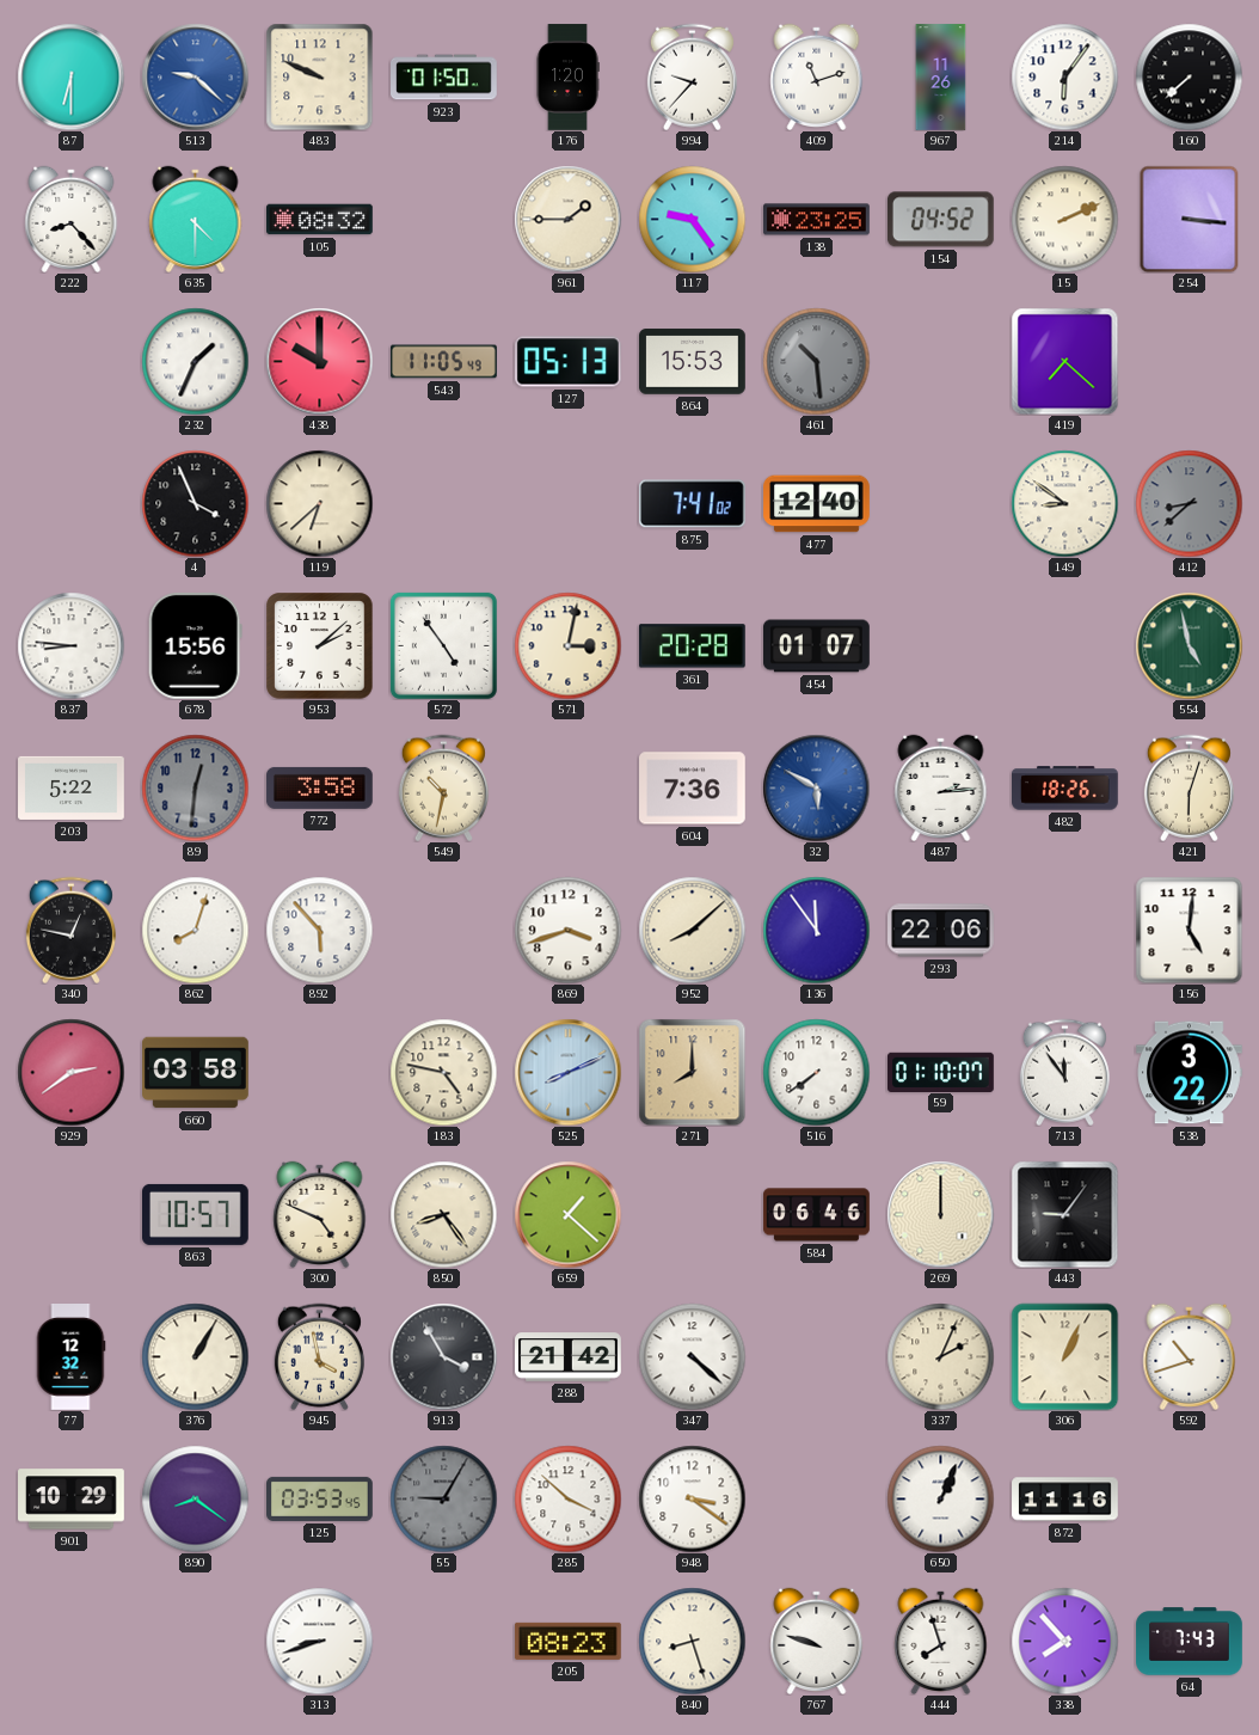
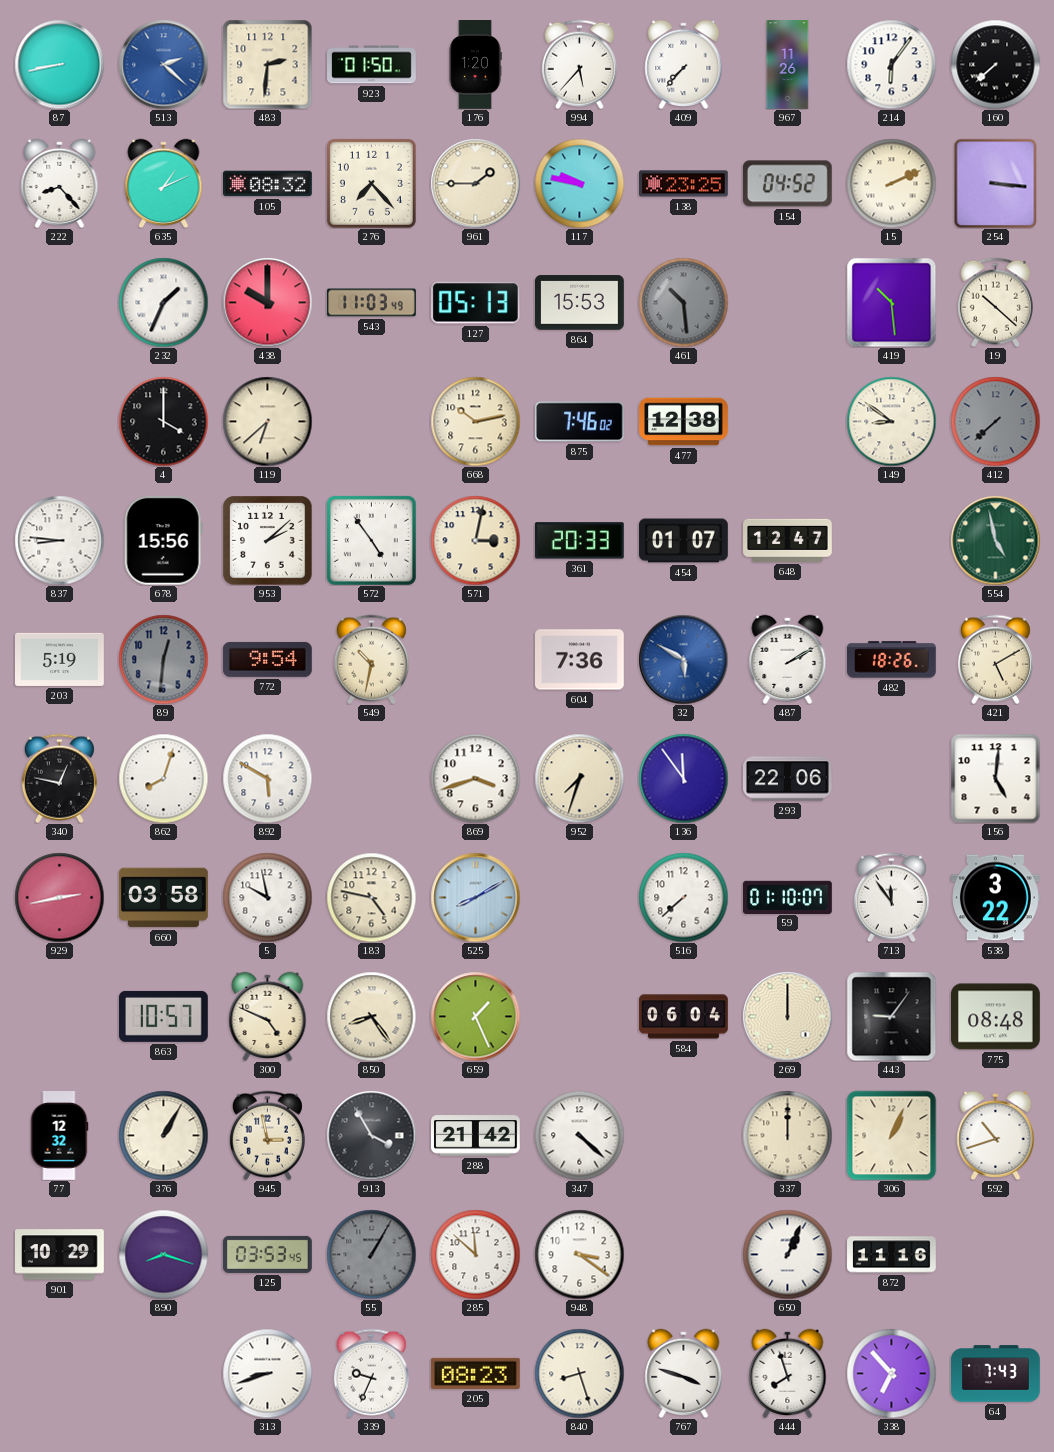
87: 6:30 -> 8:43
513: 9:22 -> 2:22
483: 9:49 -> 2:31
994: 9:37 -> 5:37
409: 11:12 -> 7:37
635: 4:30 -> 1:11
276: none -> 7:23
117: 9:24 -> 9:47
543: 11:05 -> 11:03
419: 7:22 -> 10:29
19: none -> 10:22
4: 3:56 -> 4:00
668: none -> 10:13
875: 7:41 -> 7:46
477: 12:40 -> 12:38
412: 8:38 -> 7:38
361: 20:28 -> 20:33
648: none -> 12:47
203: 5:22 -> 5:19
772: 3:58 -> 9:54
487: 2:14 -> 2:10
421: 6:03 -> 5:10
892: 5:53 -> 5:50
952: 8:08 -> 7:33
929: 2:39 -> 2:43
5: none -> 9:58
525: 8:11 -> 8:10
271: 8:00 -> none
516: 7:39 -> 7:38
659: 1:22 -> 1:26
584: 06:46 -> 06:04
775: none -> 08:48
945: 3:58 -> 2:58
337: 2:04 -> 12:00
890: 8:21 -> 8:18
55: 9:05 -> 1:05
285: 3:52 -> 11:52
339: none -> 9:34
767: 9:48 -> 3:48
338: 7:53 -> 6:53
